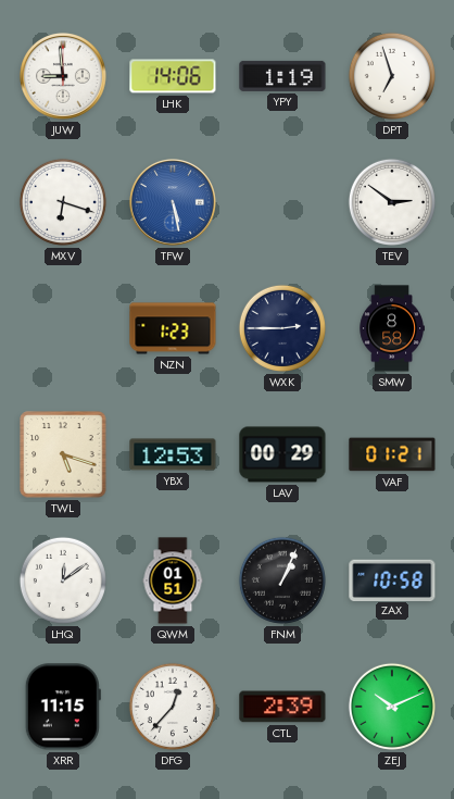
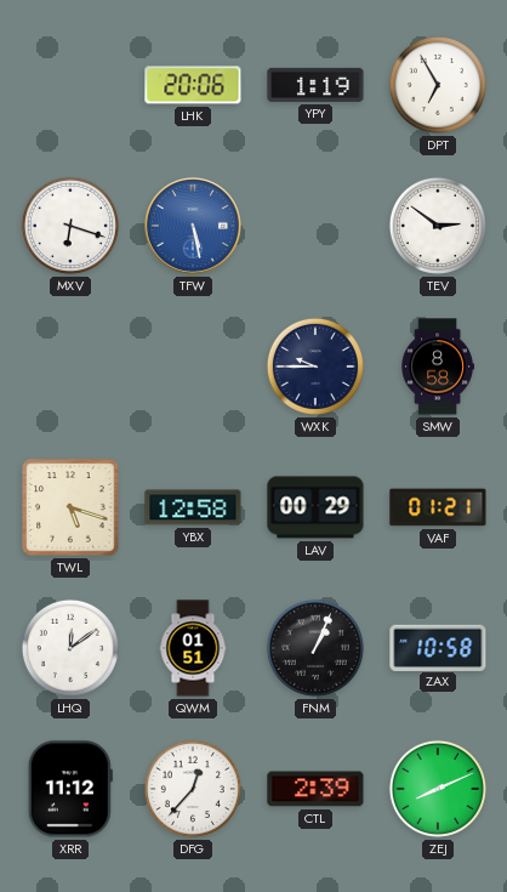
JUW: 8:59 -> none
LHK: 14:06 -> 20:06
DPT: 6:57 -> 6:55
NZN: 1:23 -> none
WXK: 2:45 -> 9:45
YBX: 12:53 -> 12:58
XRR: 11:15 -> 11:12
ZEJ: 10:11 -> 8:11
